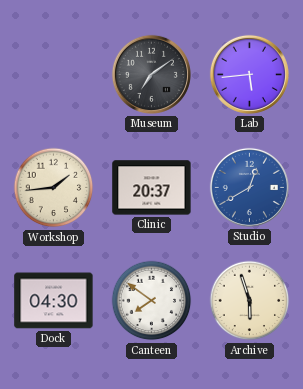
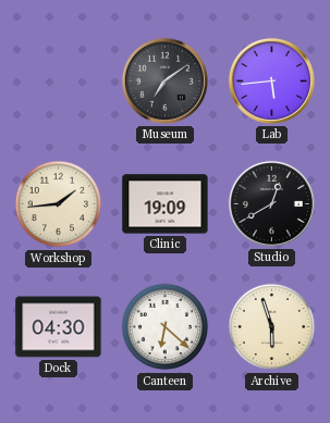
Clinic: 20:37 -> 19:09
Studio dial: blue -> black
Canteen: 7:51 -> 6:22
